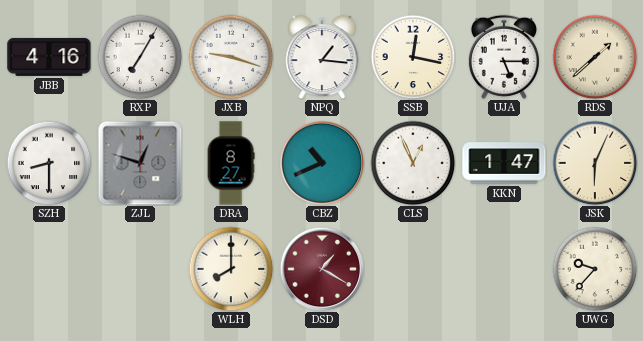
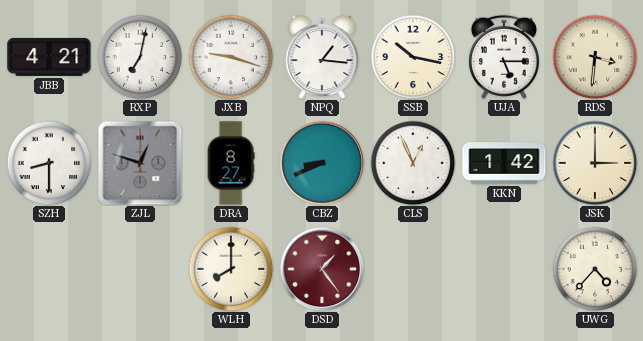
JBB: 4:16 -> 4:21
RXP: 7:05 -> 7:02
SSB: 12:17 -> 10:17
RDS: 1:38 -> 3:31
CBZ: 10:41 -> 8:41
KKN: 1:47 -> 1:42
JSK: 6:04 -> 3:00
DSD: 1:20 -> 1:24
UWG: 9:37 -> 4:37
